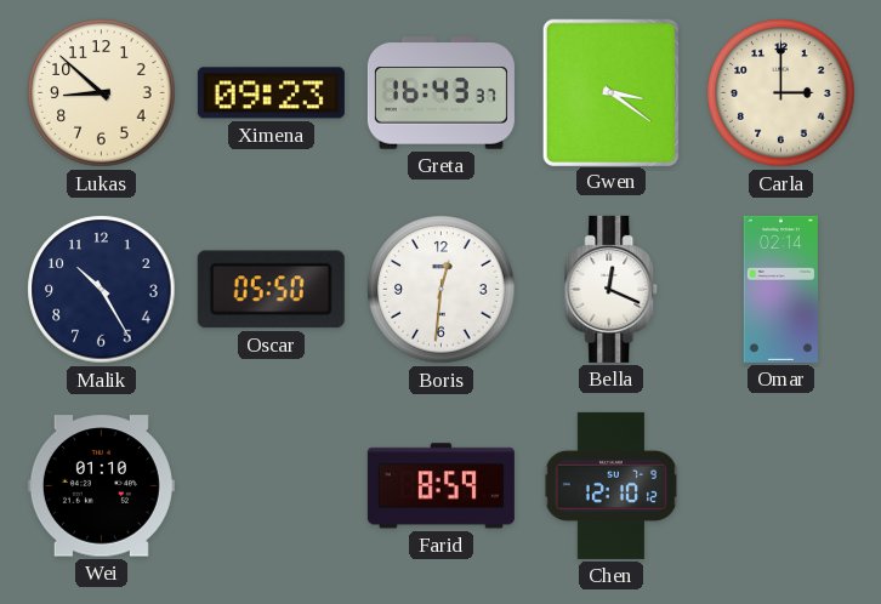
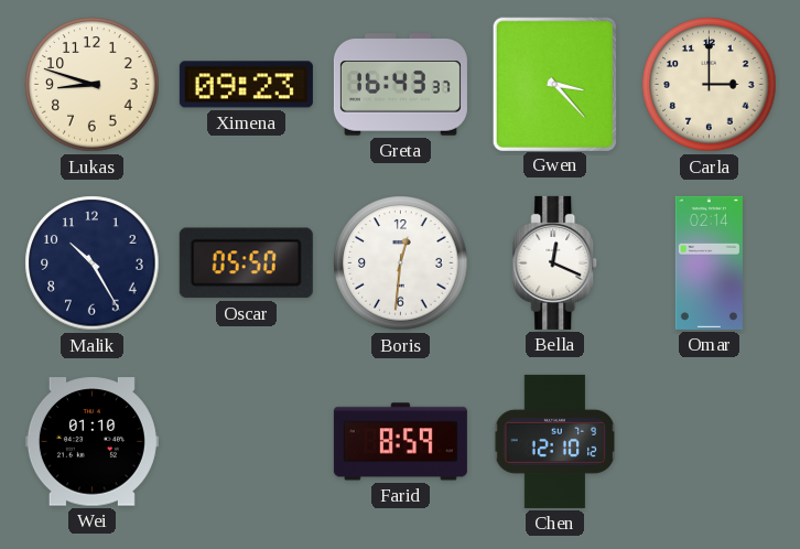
Lukas: 8:52 -> 8:48
Gwen: 3:21 -> 3:23
